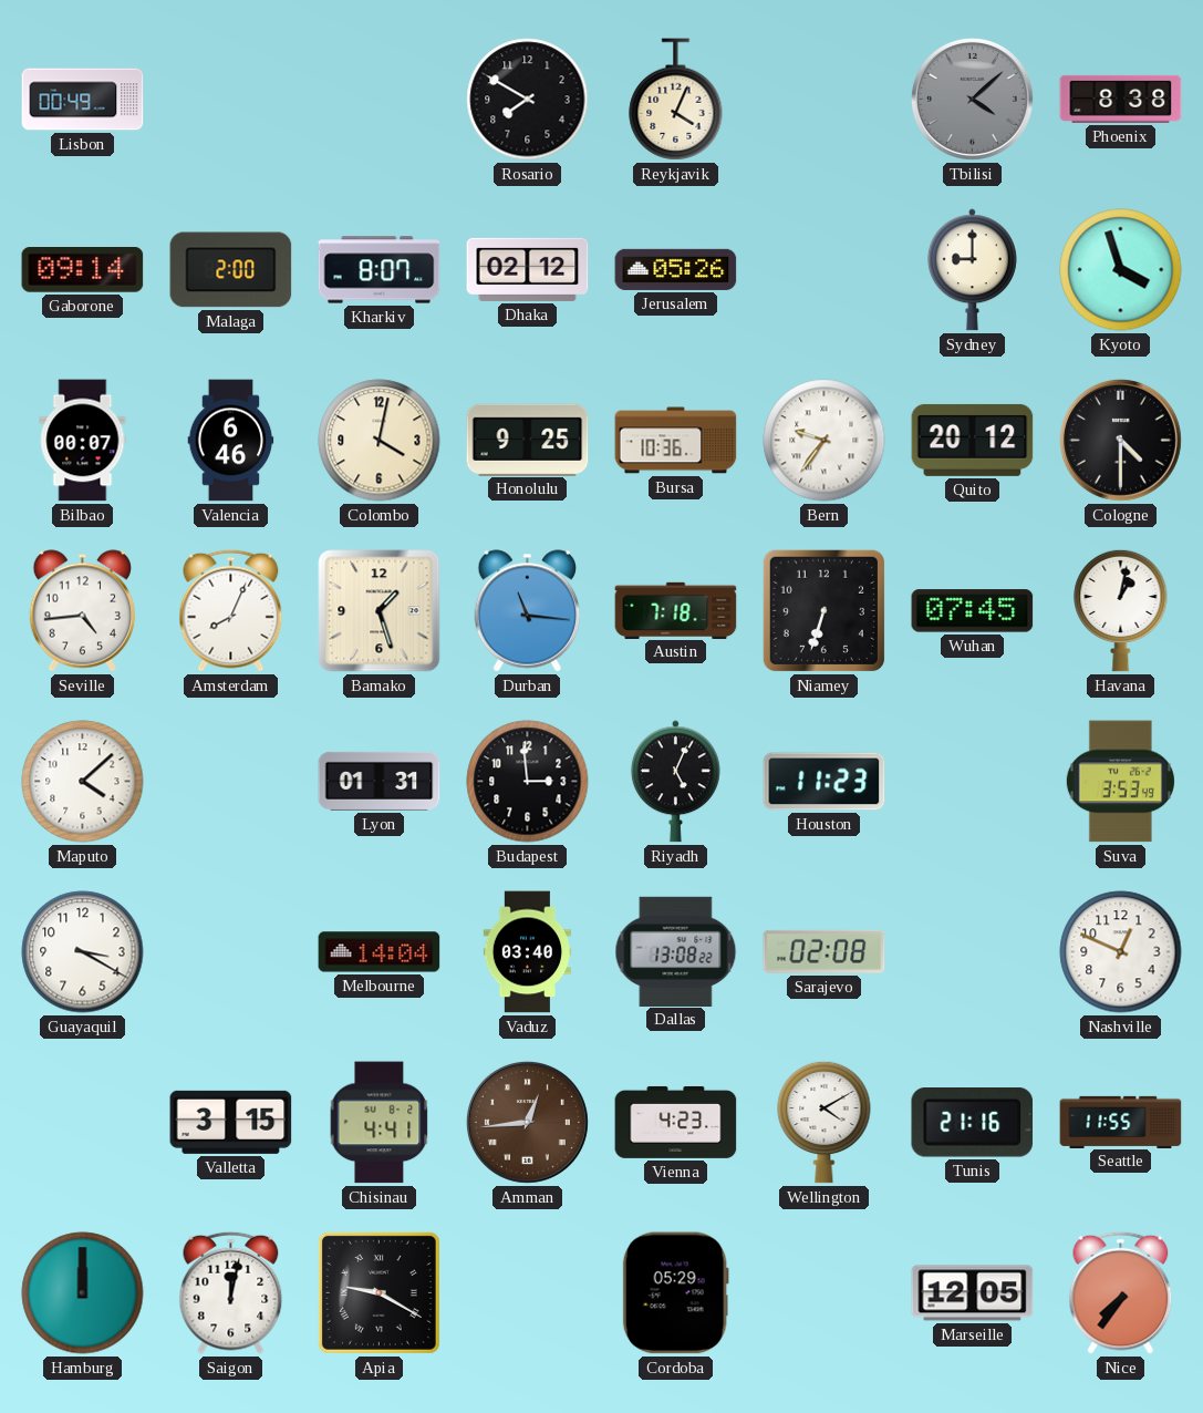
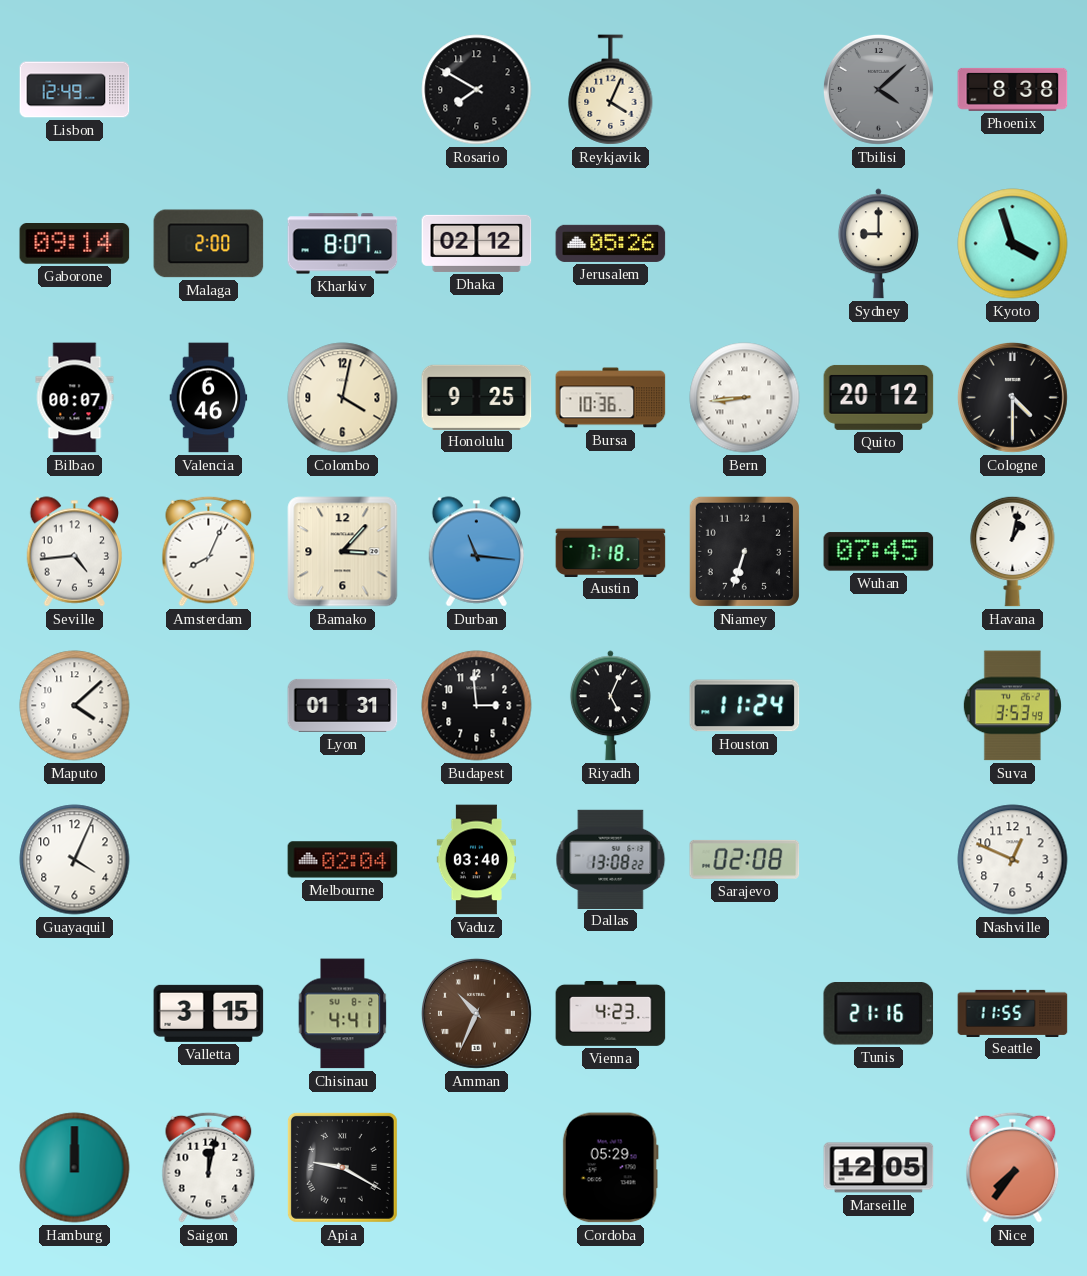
Lisbon: 00:49 -> 12:49
Bern: 9:36 -> 8:44
Bamako: 1:27 -> 3:07
Houston: 11:23 -> 11:24
Guayaquil: 3:20 -> 4:04
Melbourne: 14:04 -> 02:04
Amman: 12:44 -> 10:34
Wellington: 4:10 -> none
